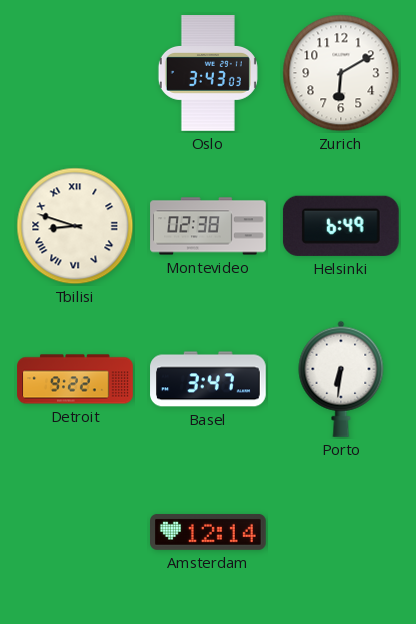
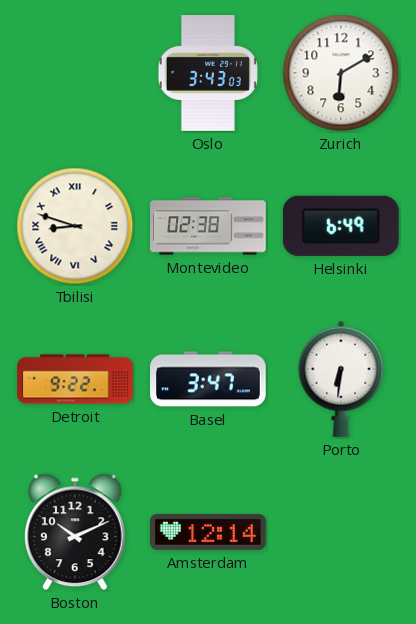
Boston: none -> 10:11
